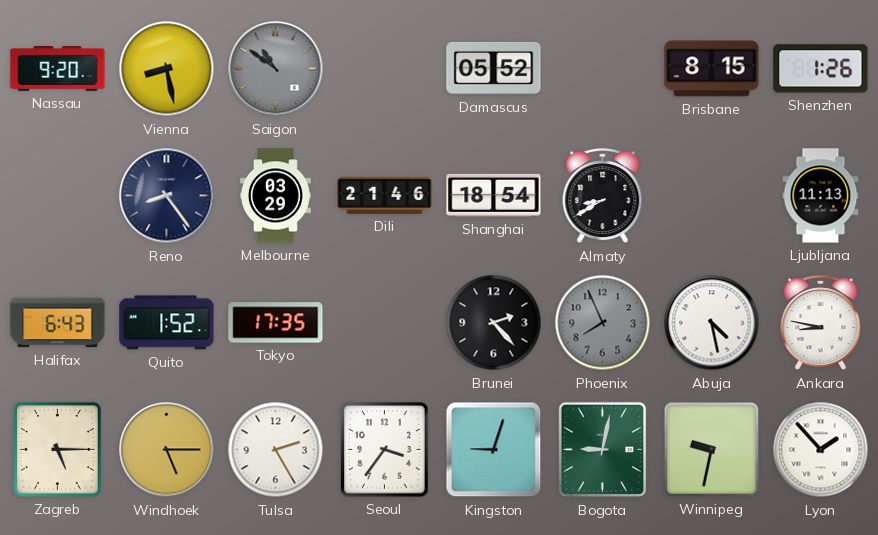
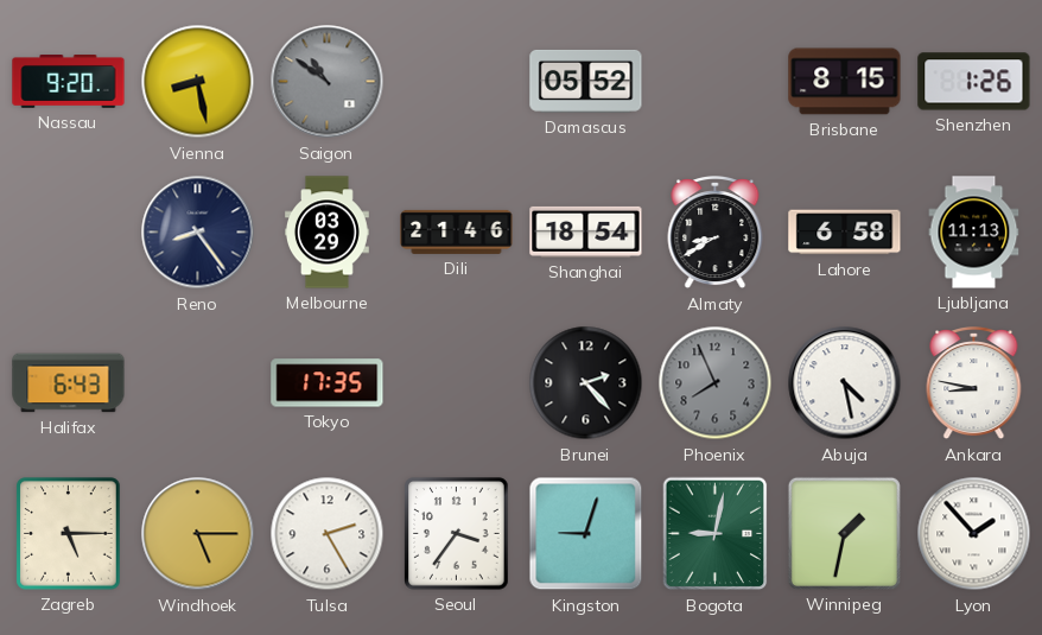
Lahore: none -> 6:58
Quito: 1:52 -> none
Winnipeg: 9:32 -> 1:32
